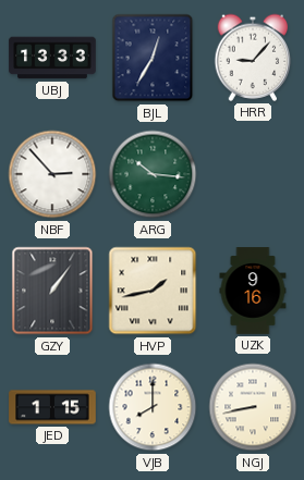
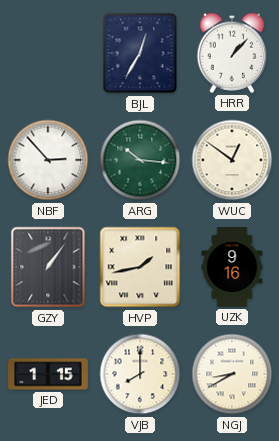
UBJ: 13:33 -> none
HRR: 9:07 -> 1:07
WUC: none -> 12:51
NGJ: 8:43 -> 8:40
